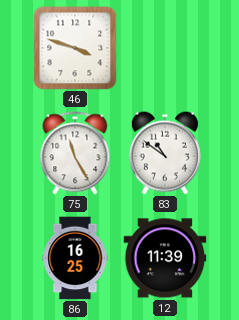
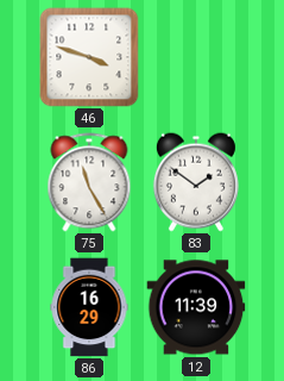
83: 10:51 -> 1:51
86: 16:25 -> 16:29
